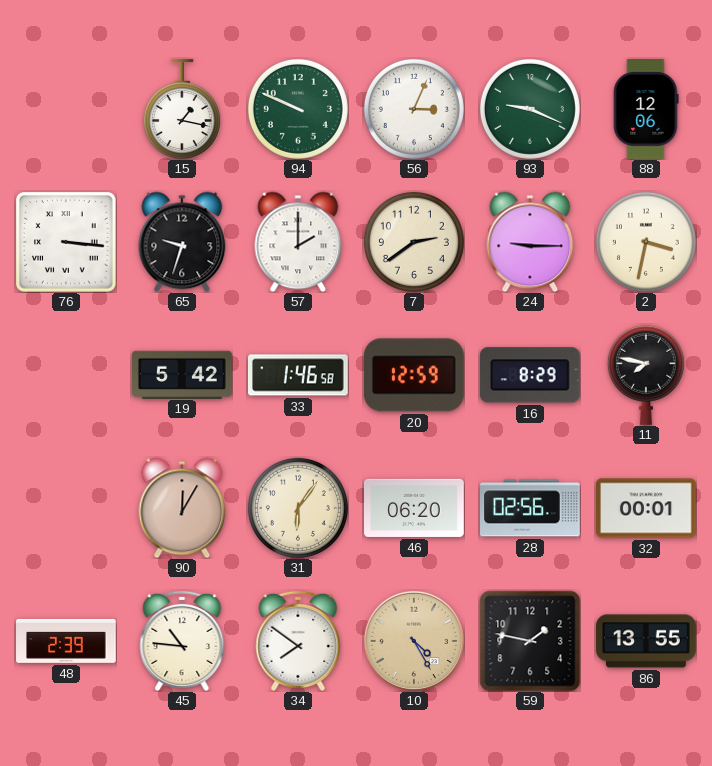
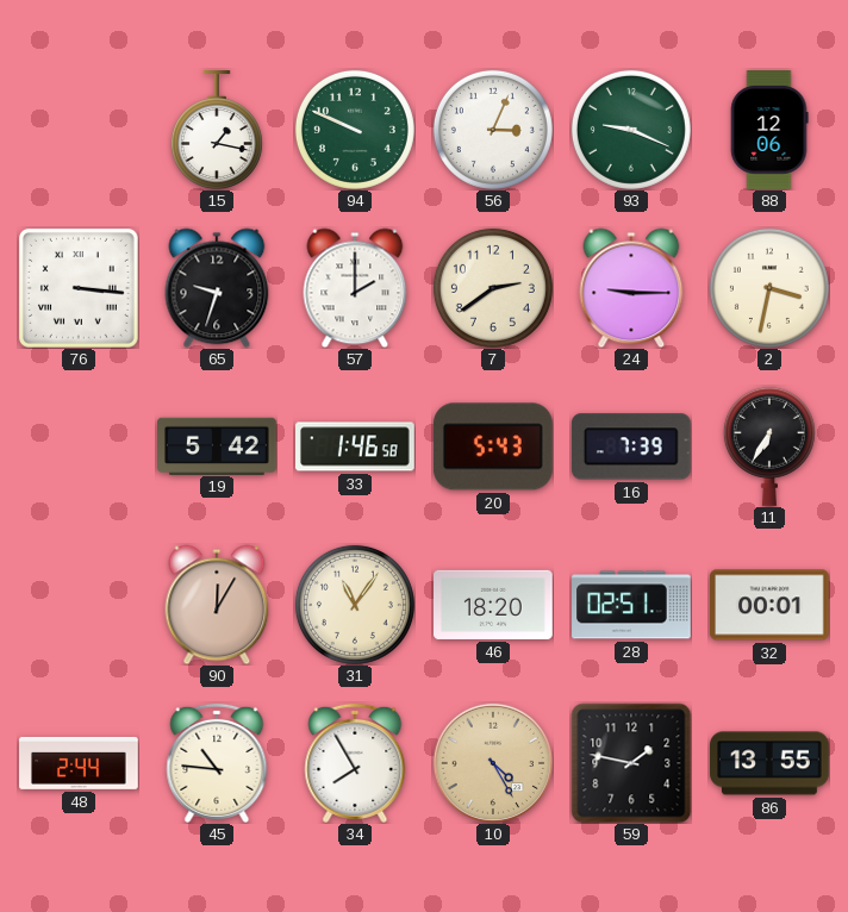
20: 12:59 -> 5:43
16: 8:29 -> 7:39
11: 7:47 -> 6:35
31: 6:06 -> 11:06
46: 06:20 -> 18:20
28: 02:56 -> 02:51
48: 2:39 -> 2:44
34: 7:51 -> 7:55
